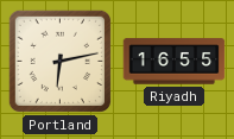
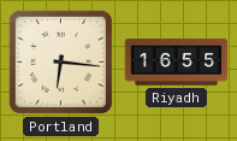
Portland: 6:13 -> 6:16
